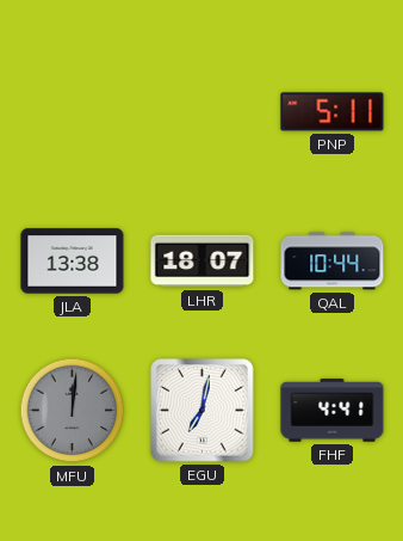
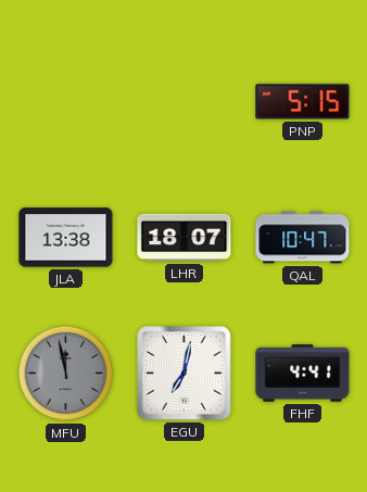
PNP: 5:11 -> 5:15
QAL: 10:44 -> 10:47
MFU: 12:01 -> 11:58
